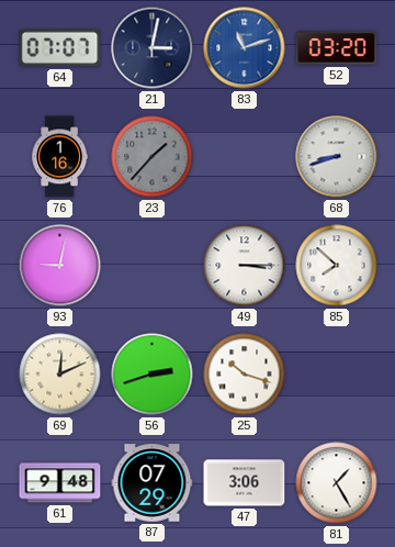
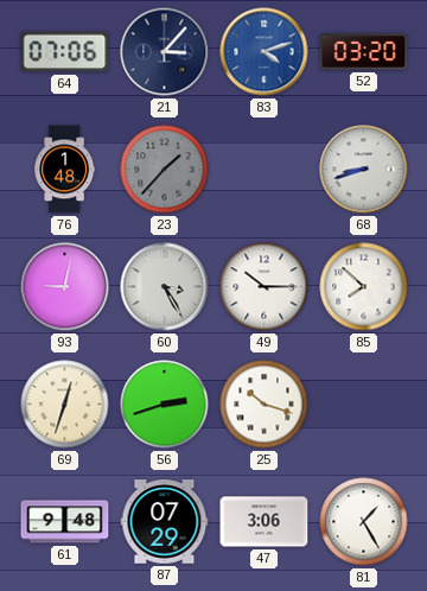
64: 07:07 -> 07:06
21: 3:02 -> 3:07
83: 11:12 -> 4:12
76: 1:16 -> 1:48
60: none -> 3:25
49: 3:15 -> 10:15
69: 12:11 -> 12:33
